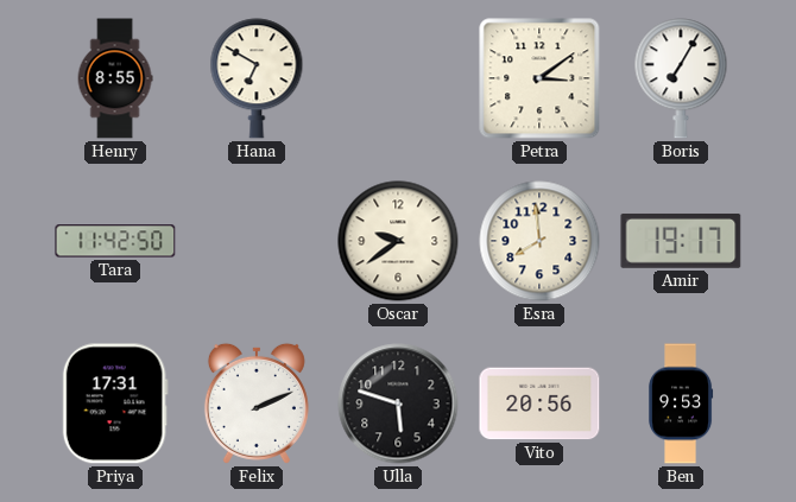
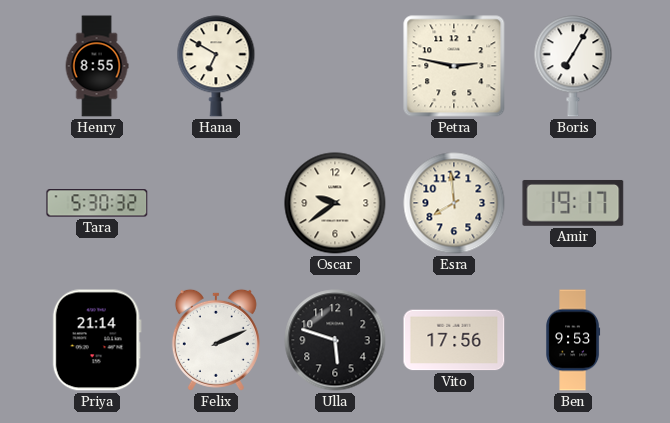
Petra: 3:09 -> 2:47
Tara: 11:42 -> 5:30
Priya: 17:31 -> 21:14
Vito: 20:56 -> 17:56
